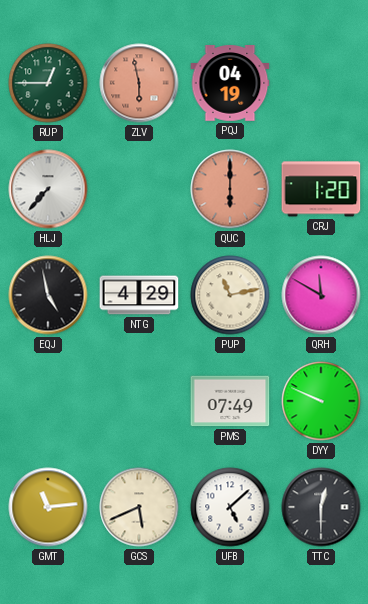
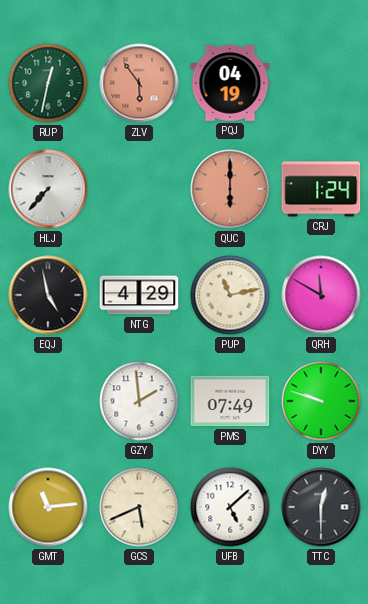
RUP: 12:45 -> 12:32
ZLV: 5:58 -> 5:54
CRJ: 1:20 -> 1:24
GZY: none -> 1:59
DYY: 9:49 -> 9:48
